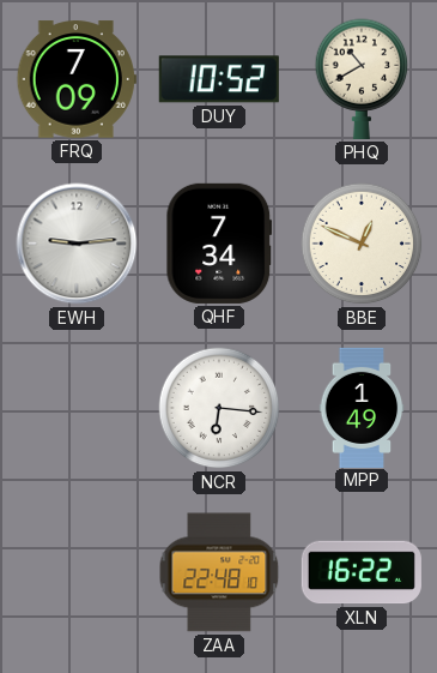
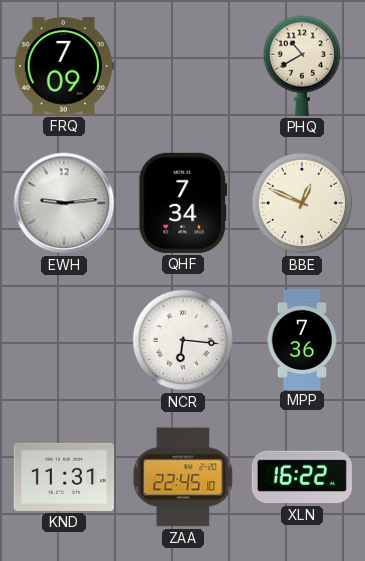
DUY: 10:52 -> none
MPP: 1:49 -> 7:36
KND: none -> 11:31
ZAA: 22:48 -> 22:45
